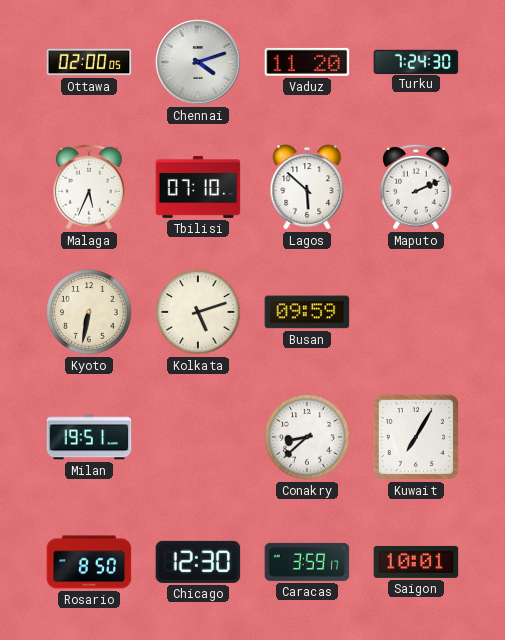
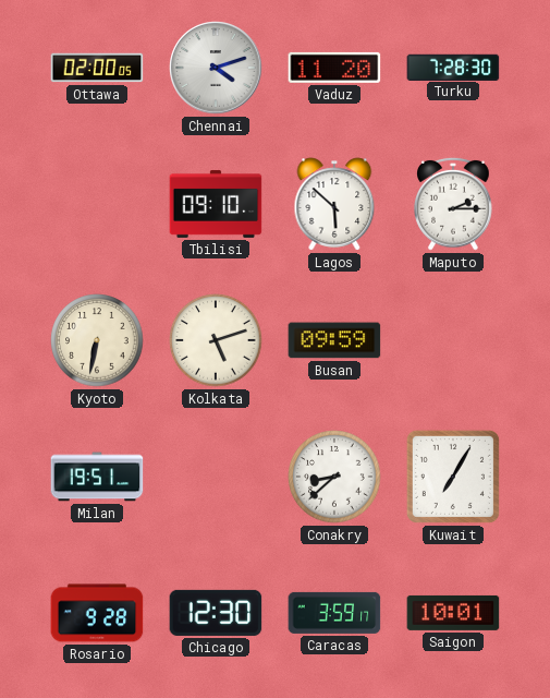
Turku: 7:24 -> 7:28
Malaga: 5:34 -> none
Tbilisi: 07:10 -> 09:10
Maputo: 2:11 -> 2:15
Rosario: 8:50 -> 9:28
